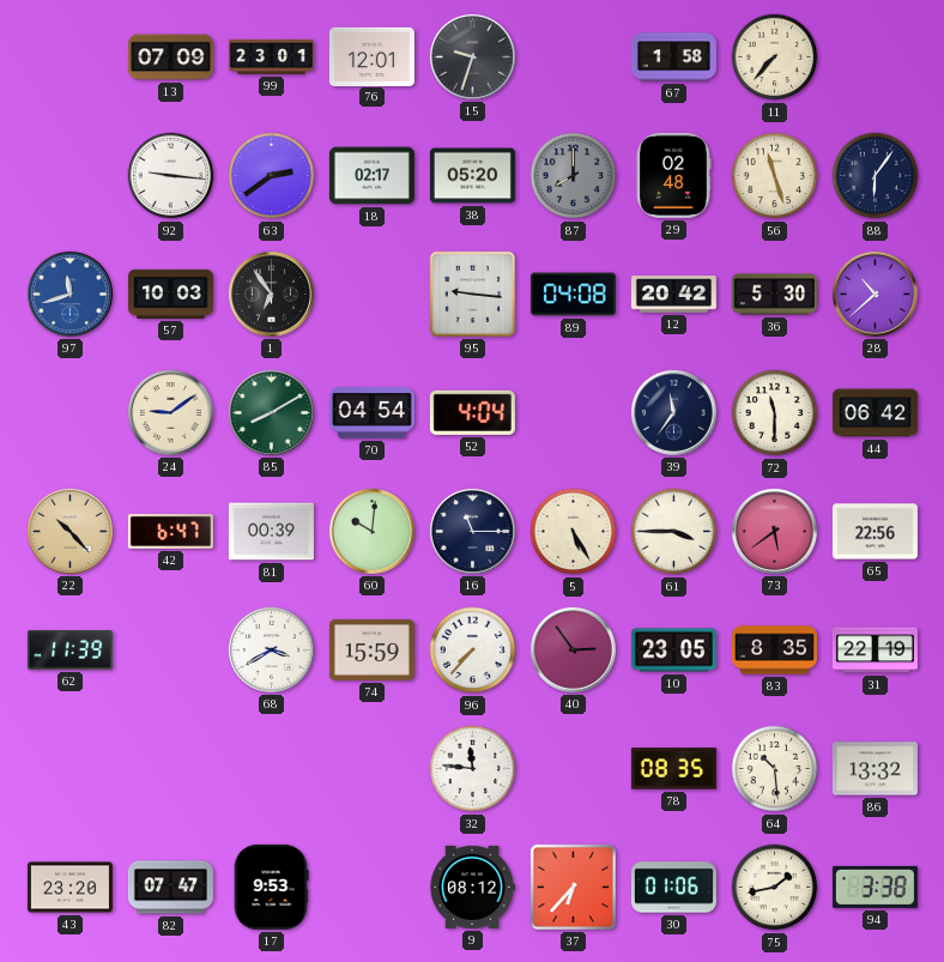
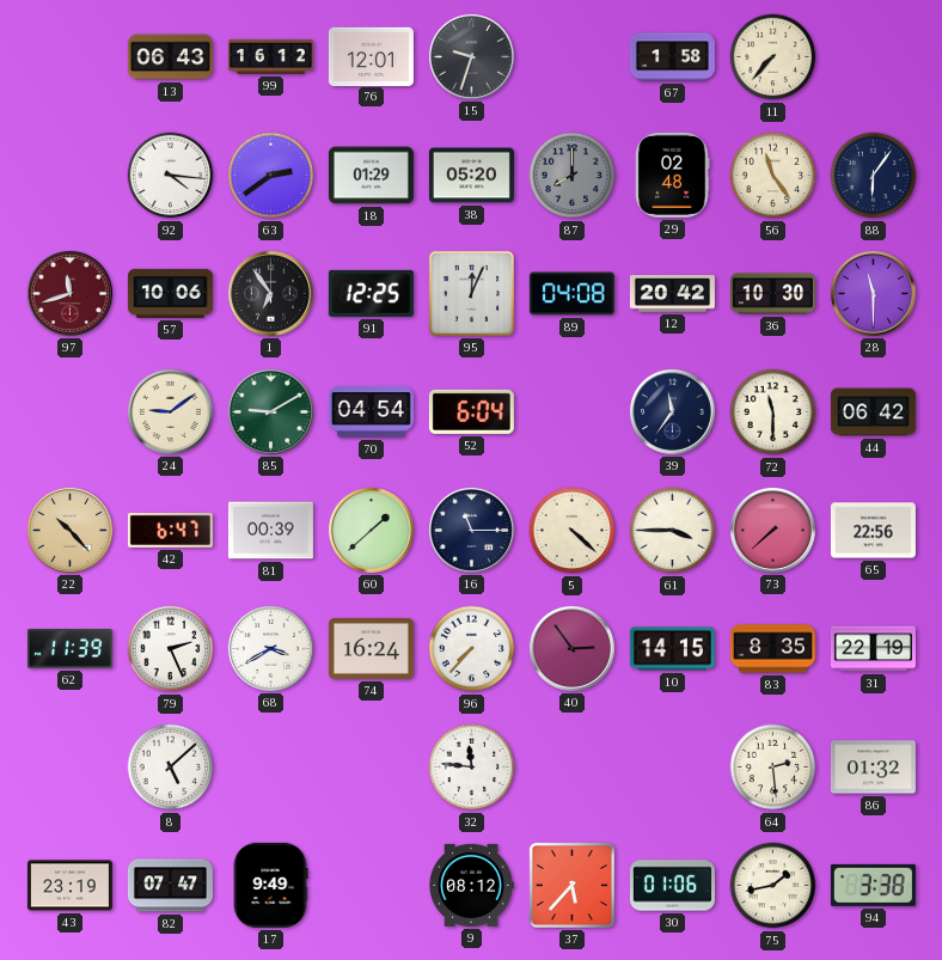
13: 07:09 -> 06:43
99: 23:01 -> 16:12
92: 9:16 -> 4:16
18: 02:17 -> 01:29
56: 11:27 -> 11:24
97 dial: blue -> burgundy
57: 10:03 -> 10:06
91: none -> 12:25
95: 9:16 -> 12:04
36: 5:30 -> 10:30
28: 10:38 -> 11:30
85: 8:10 -> 9:10
52: 4:04 -> 6:04
60: 10:01 -> 1:38
5: 5:25 -> 4:22
73: 5:39 -> 7:38
79: none -> 2:26
74: 15:59 -> 16:24
10: 23:05 -> 14:15
8: none -> 5:08
78: 08:35 -> none
64: 10:29 -> 2:29
86: 13:32 -> 01:32
43: 23:20 -> 23:19
17: 9:53 -> 9:49
37: 6:37 -> 5:37
